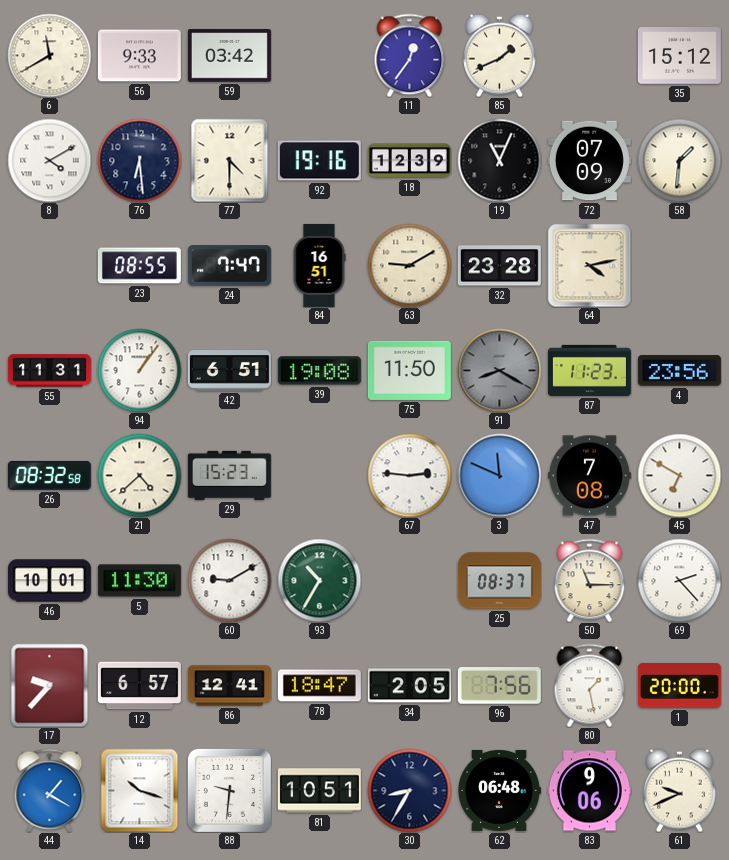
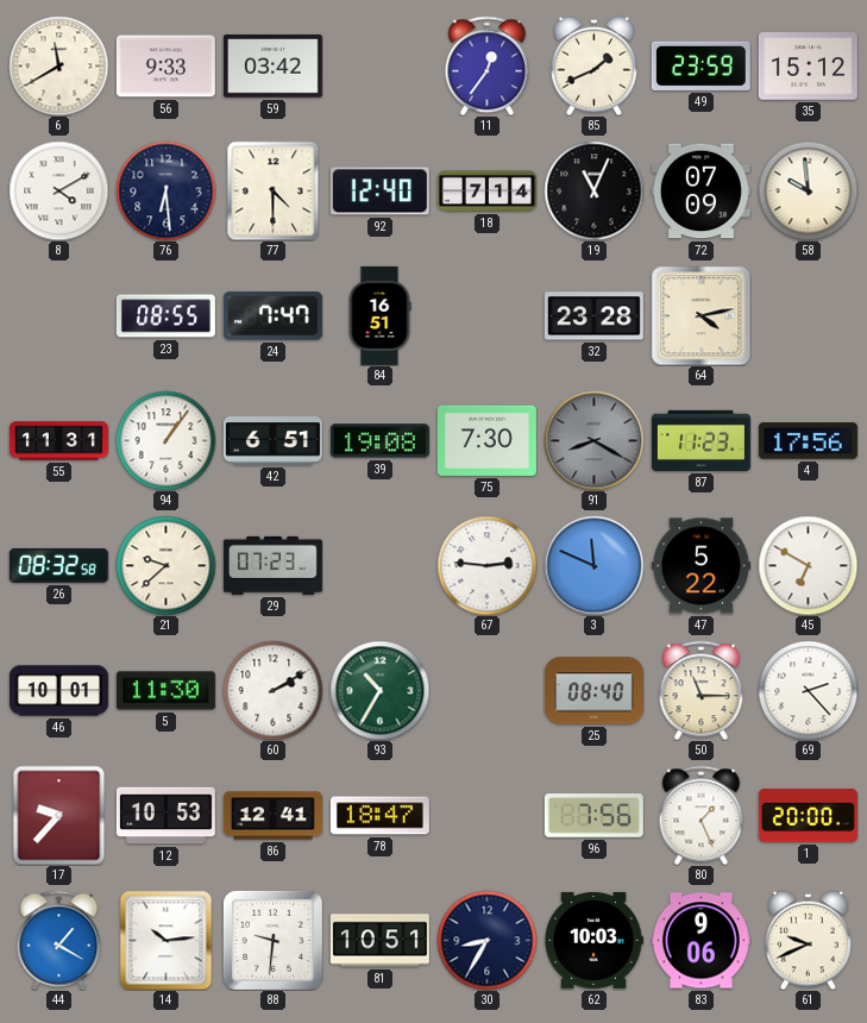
49: none -> 23:59
92: 19:16 -> 12:40
18: 12:39 -> 7:14
58: 1:31 -> 9:59
63: 9:10 -> none
75: 11:50 -> 7:30
4: 23:56 -> 17:56
21: 4:38 -> 9:38
29: 15:23 -> 07:23
47: 7:08 -> 5:22
60: 9:10 -> 2:10
25: 08:37 -> 08:40
12: 6:57 -> 10:53
34: 2:05 -> none
80: 1:28 -> 1:26
14: 10:18 -> 10:14
62: 06:48 -> 10:03
